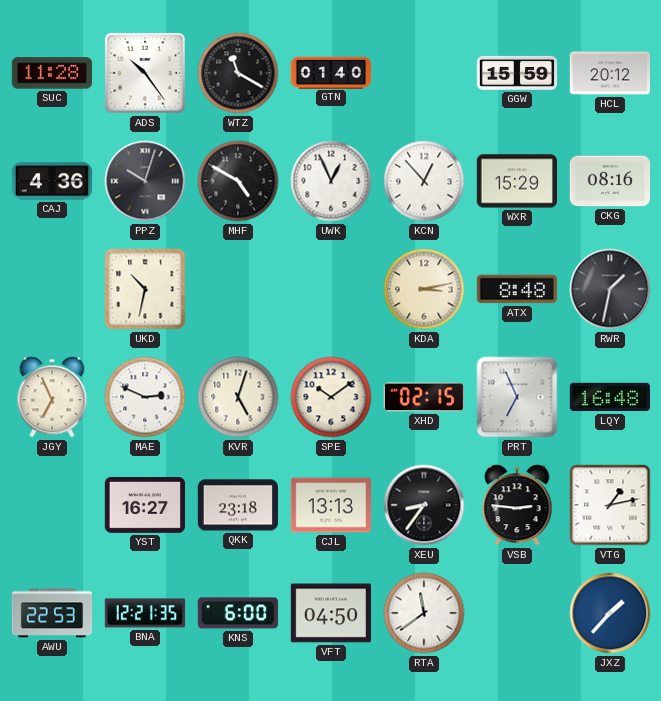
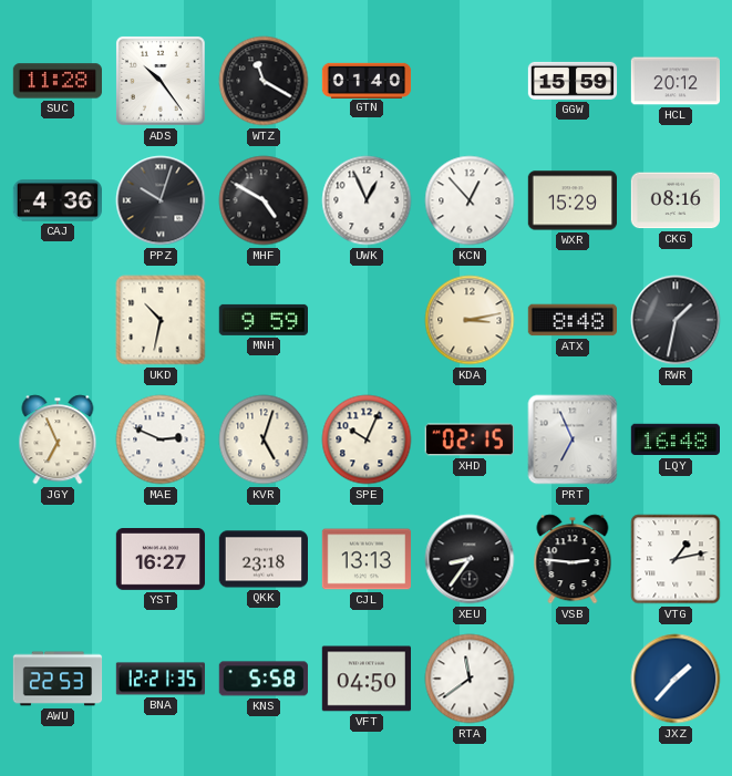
MNH: none -> 9:59
SPE: 10:09 -> 10:04
KNS: 6:00 -> 5:58
